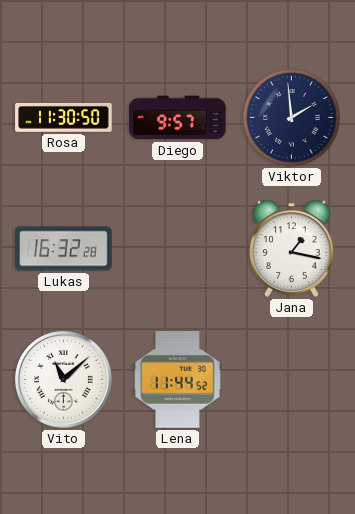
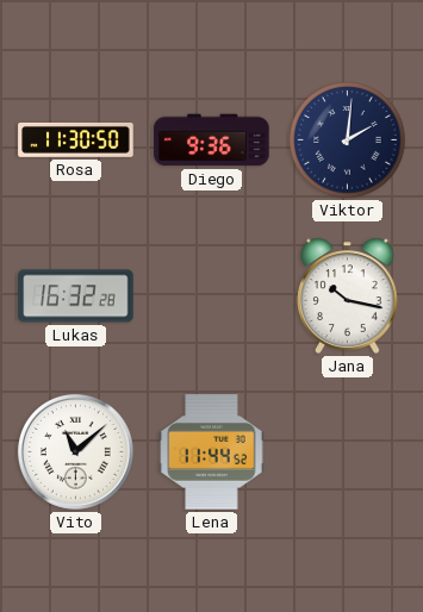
Diego: 9:57 -> 9:36
Viktor: 1:59 -> 2:01
Jana: 1:17 -> 10:17
